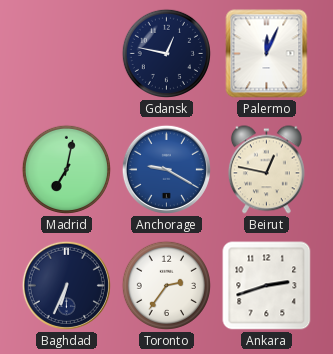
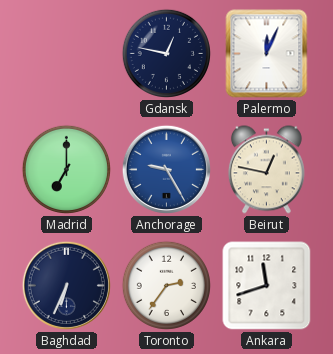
Madrid: 7:02 -> 7:00
Anchorage: 9:20 -> 9:25
Ankara: 2:42 -> 11:42
